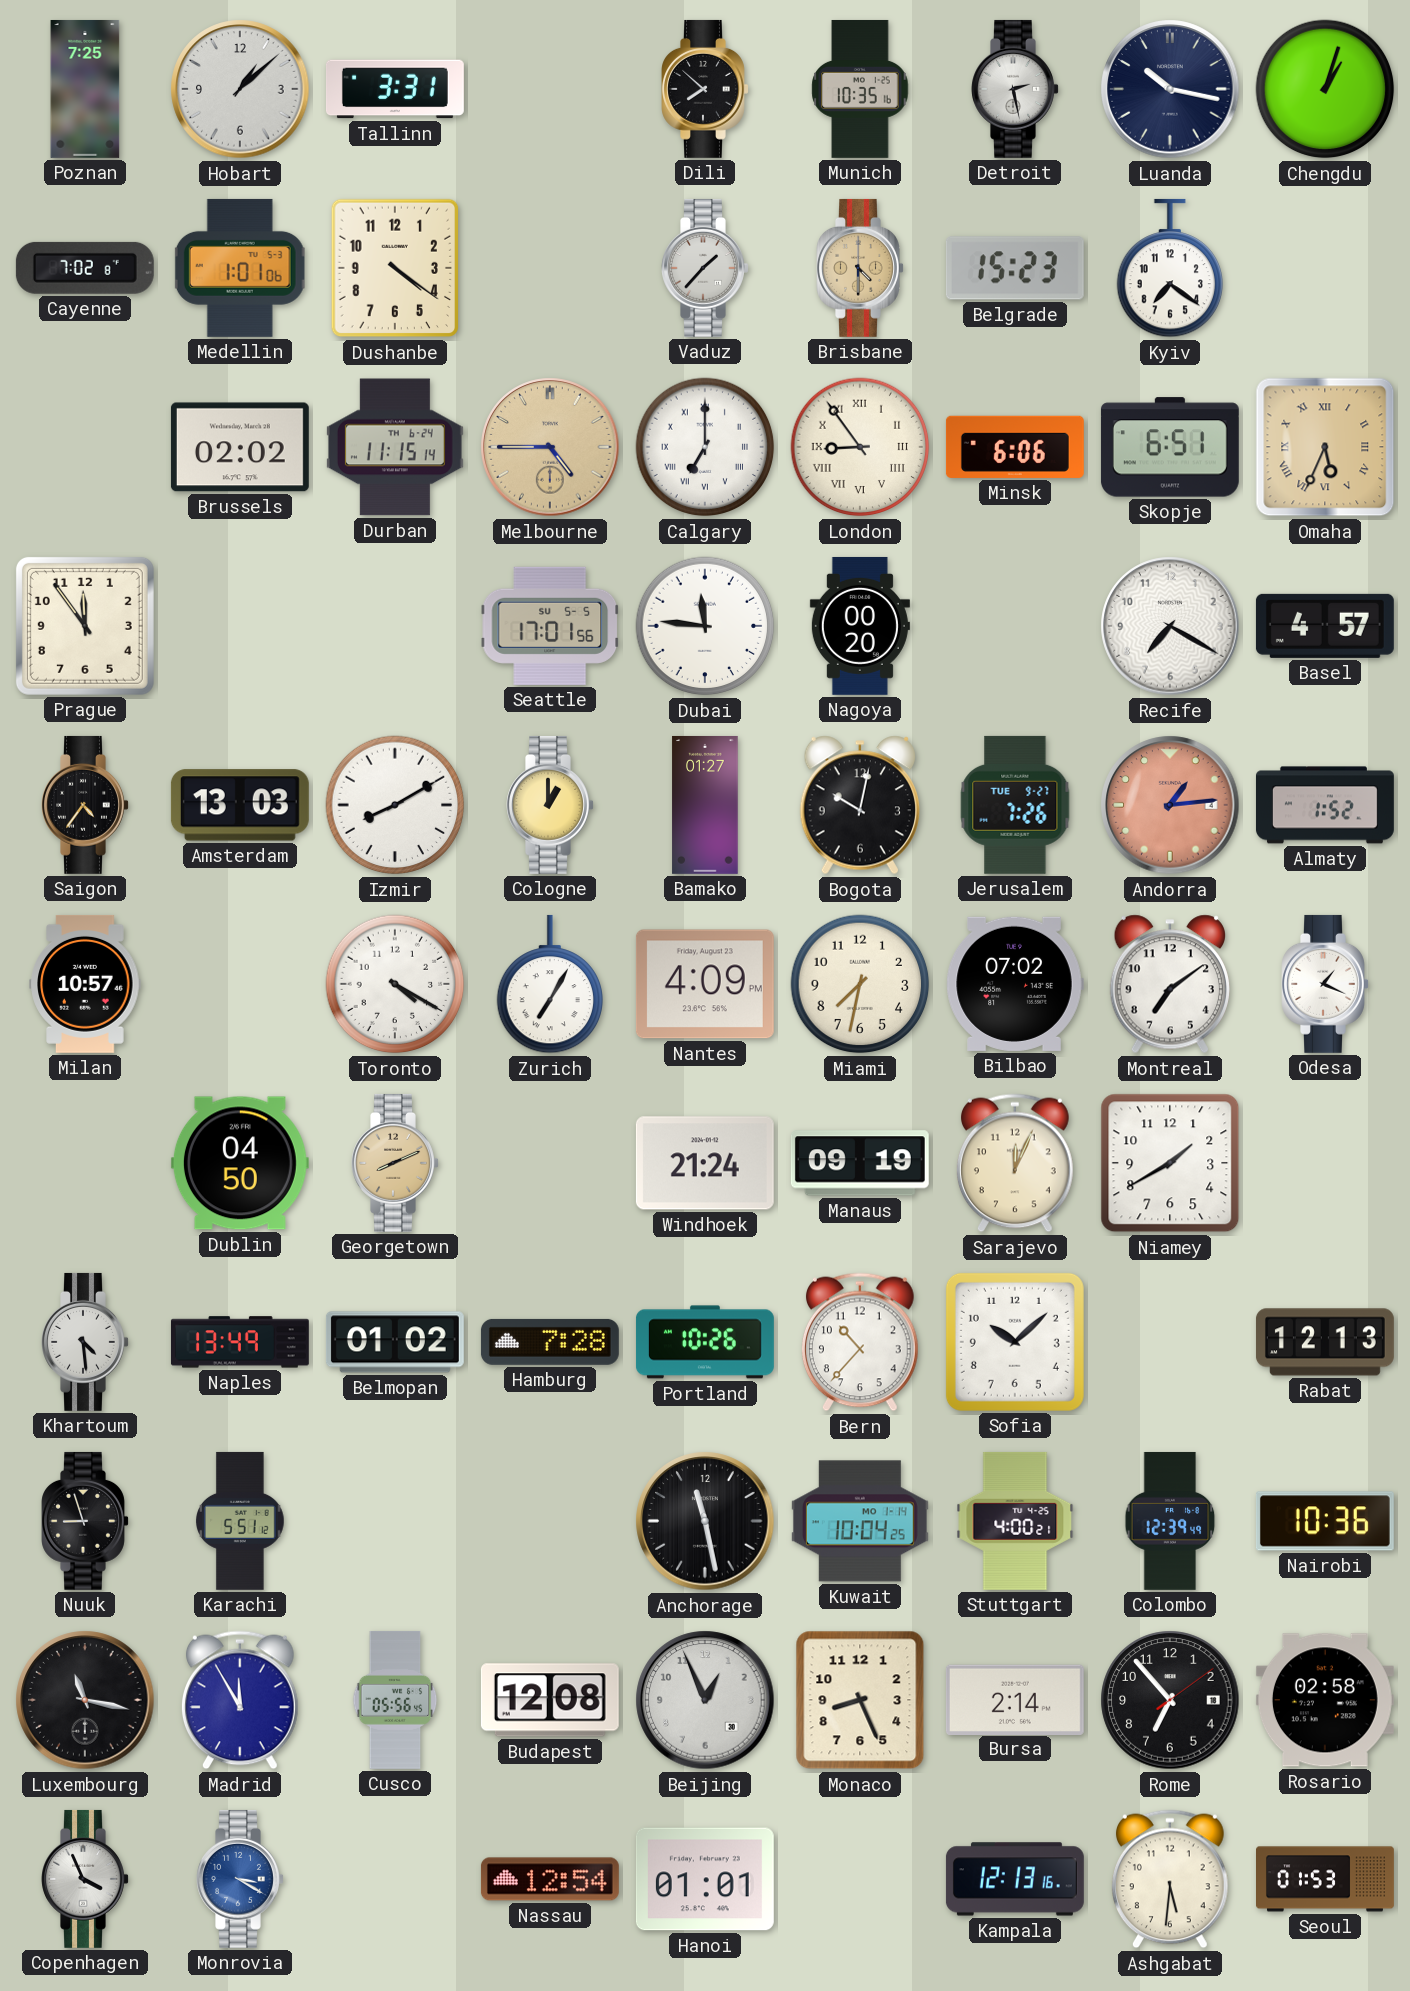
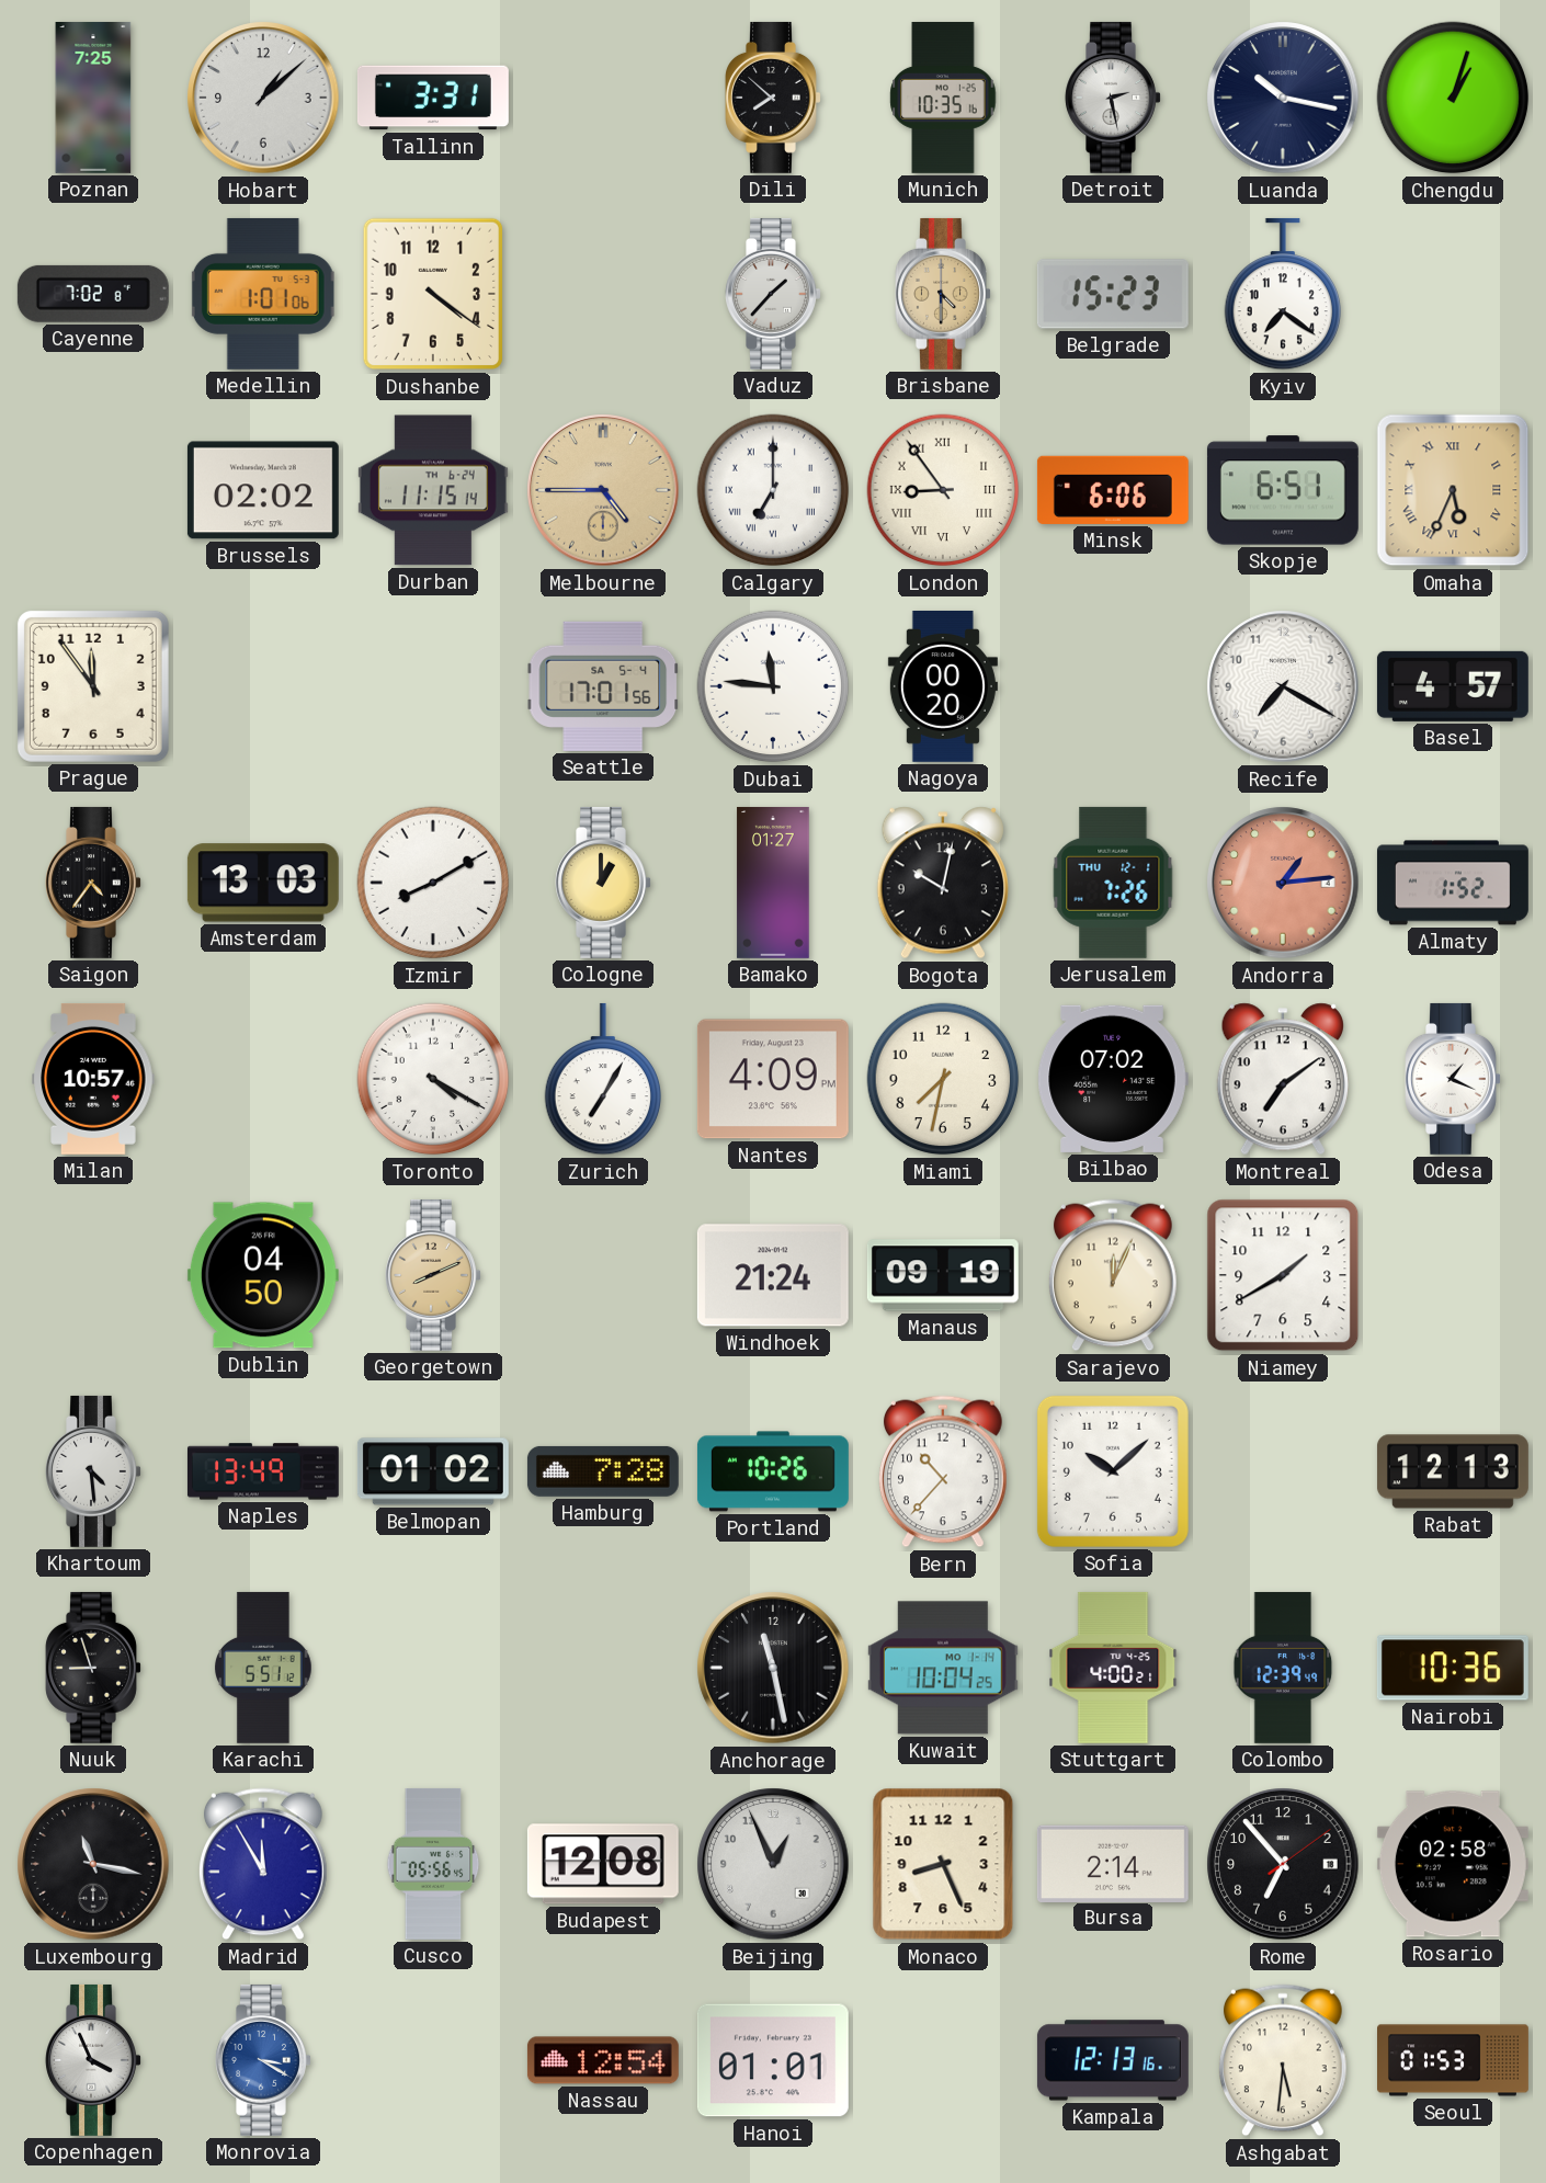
Seattle date: SU 5-5 -> SA 5-4
Jerusalem date: TUE 9-27 -> THU 12-1
